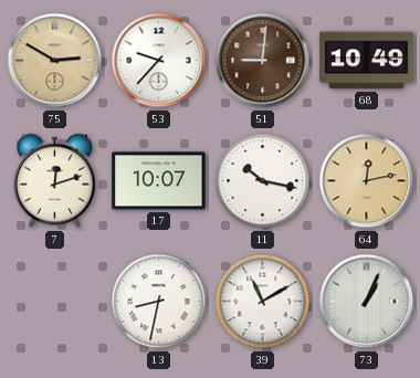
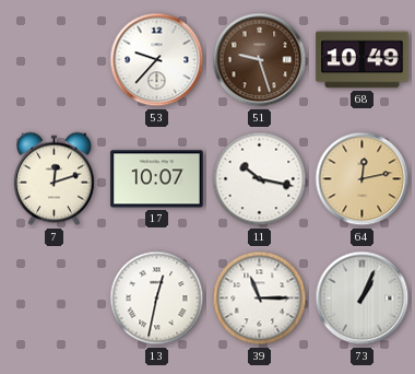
75: 2:50 -> none
51: 9:01 -> 9:27
13: 8:32 -> 12:32
39: 11:10 -> 11:15
